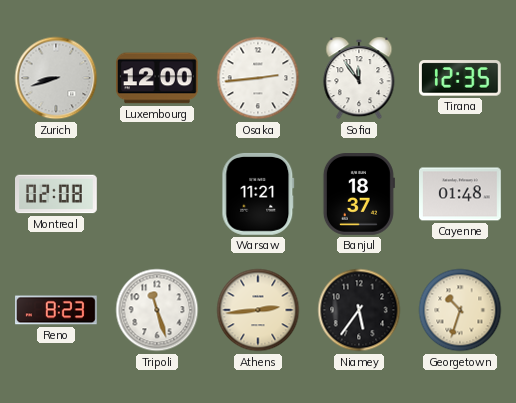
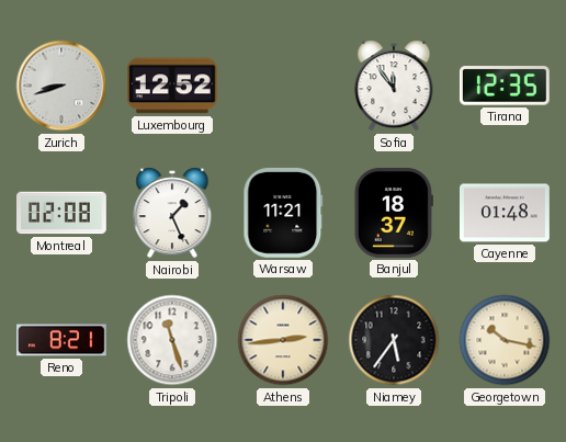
Luxembourg: 12:00 -> 12:52
Osaka: 2:44 -> none
Nairobi: none -> 1:26
Reno: 8:23 -> 8:21
Georgetown: 10:33 -> 10:17
